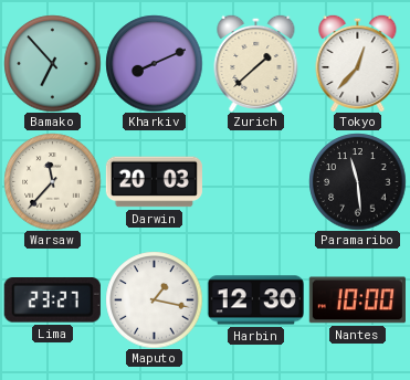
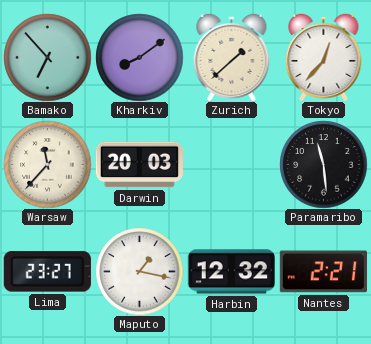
Kharkiv: 8:11 -> 8:09
Harbin: 12:30 -> 12:32
Nantes: 10:00 -> 2:21
